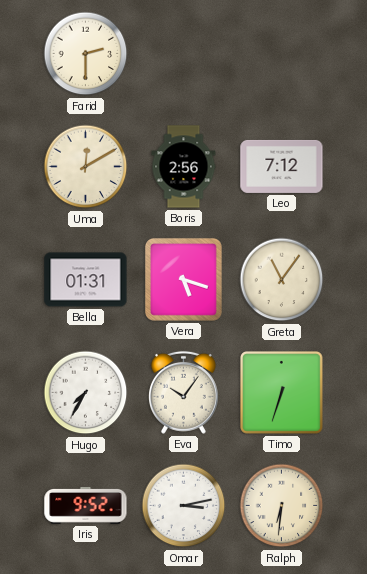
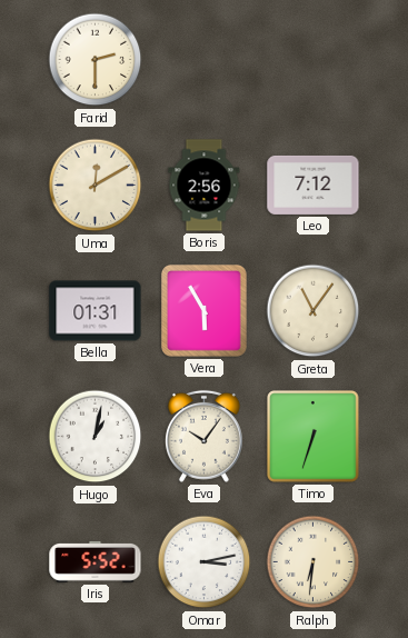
Vera: 5:18 -> 5:55
Hugo: 7:35 -> 1:02
Iris: 9:52 -> 5:52
